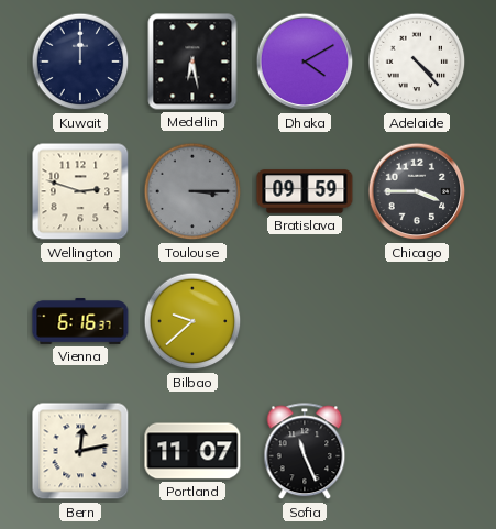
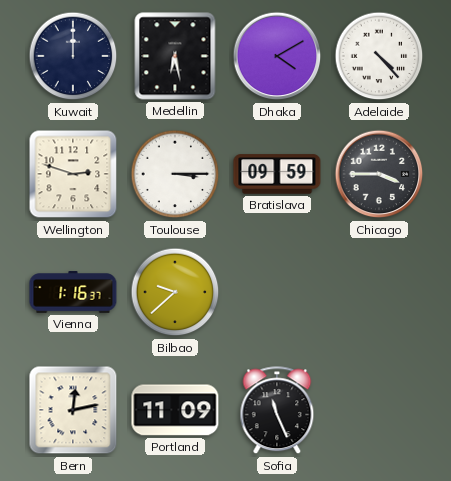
Toulouse dial: grey -> white
Vienna: 6:16 -> 1:16
Portland: 11:07 -> 11:09
